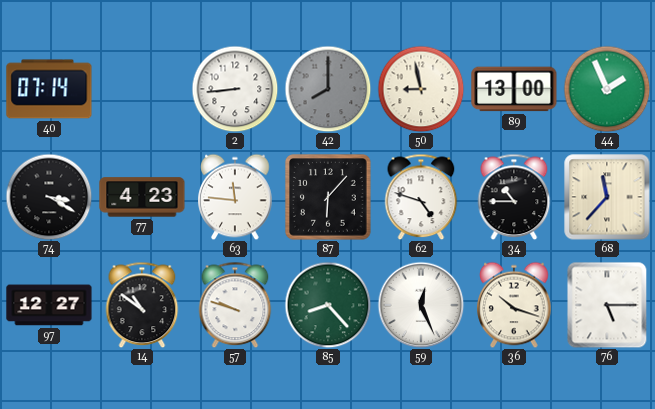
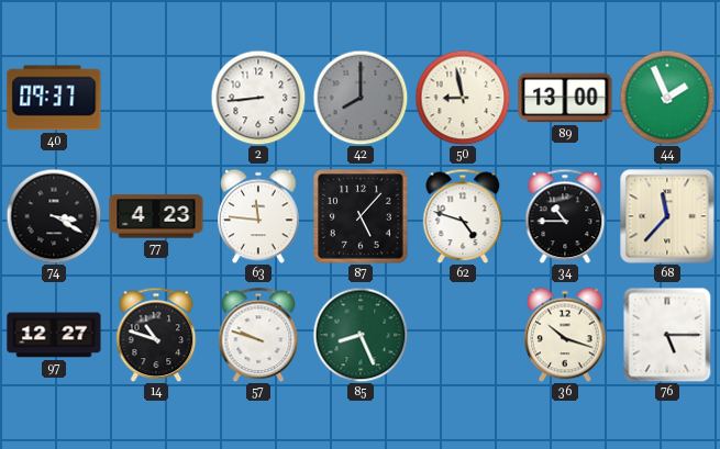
40: 07:14 -> 09:37
87: 6:07 -> 5:07
14: 10:51 -> 10:48
85: 8:23 -> 8:26
59: 12:26 -> none
